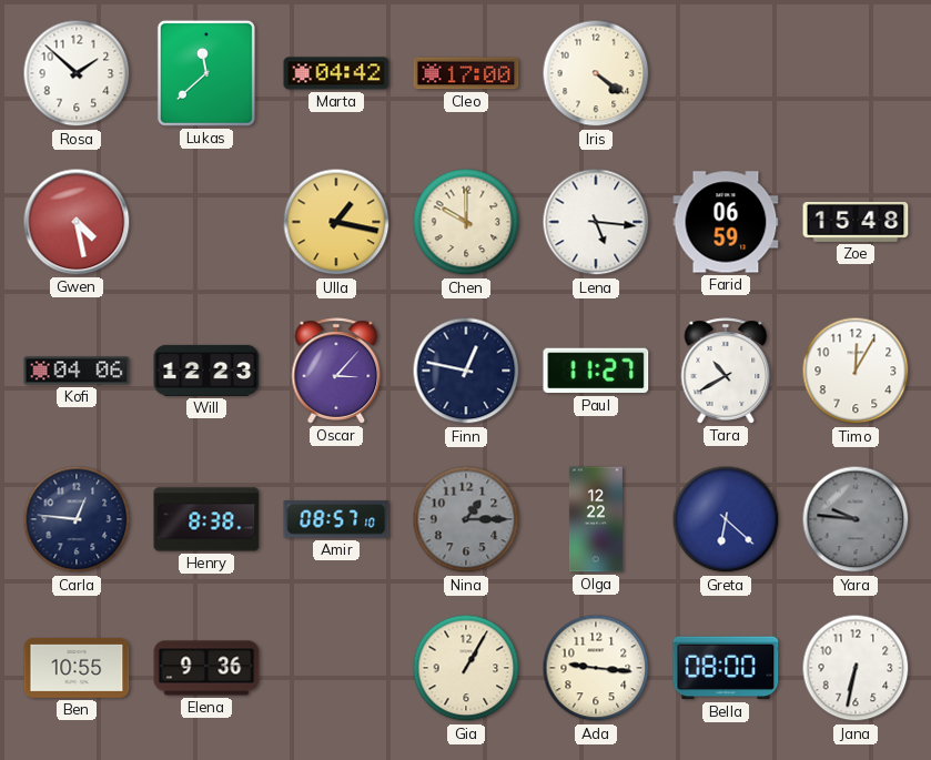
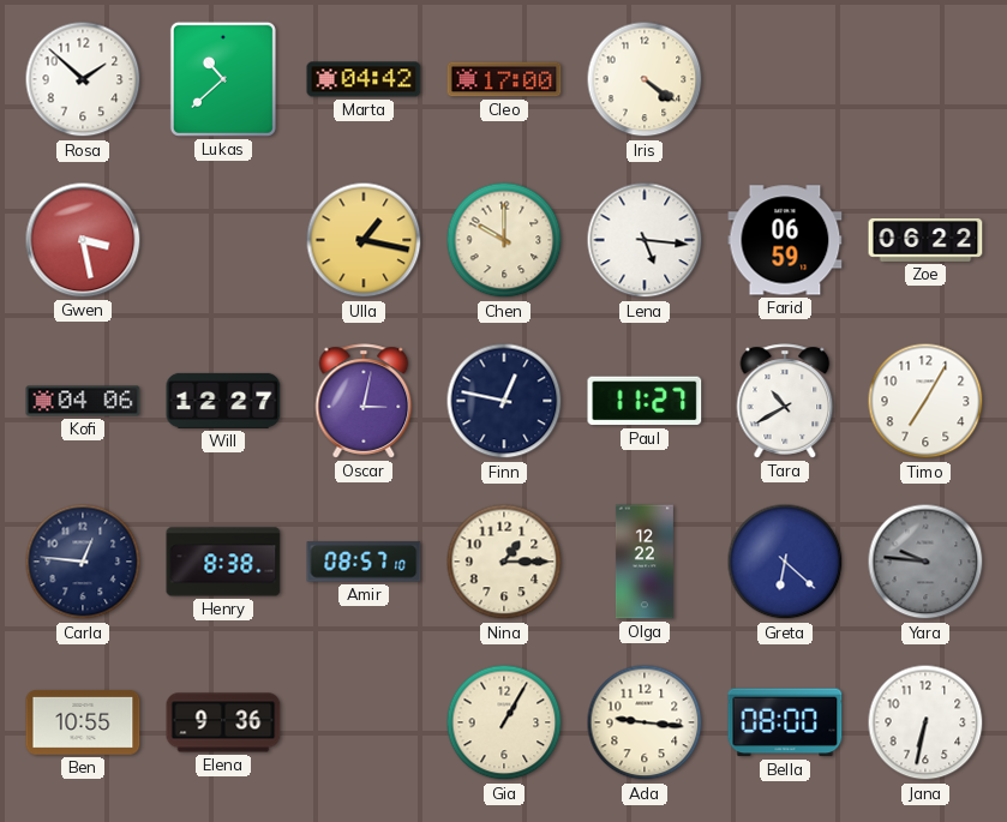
Lukas: 11:38 -> 10:38
Gwen: 4:28 -> 3:28
Zoe: 15:48 -> 06:22
Will: 12:23 -> 12:27
Oscar: 3:07 -> 3:02
Timo: 12:05 -> 7:05
Nina dial: grey -> cream
